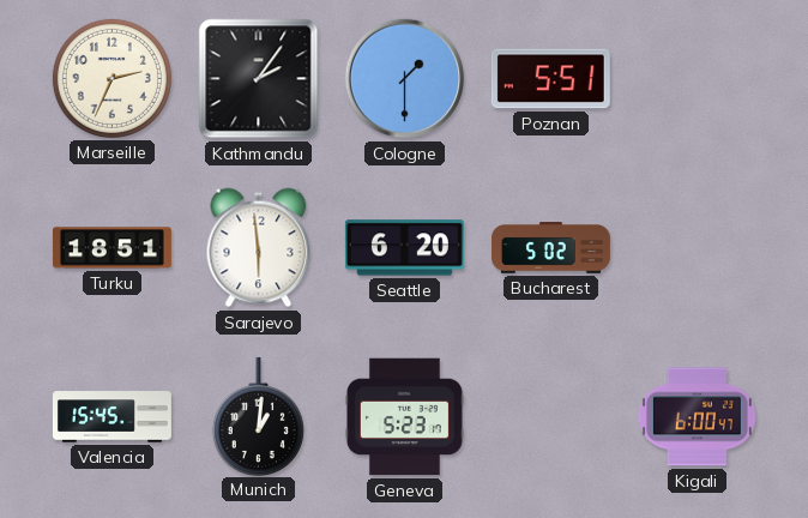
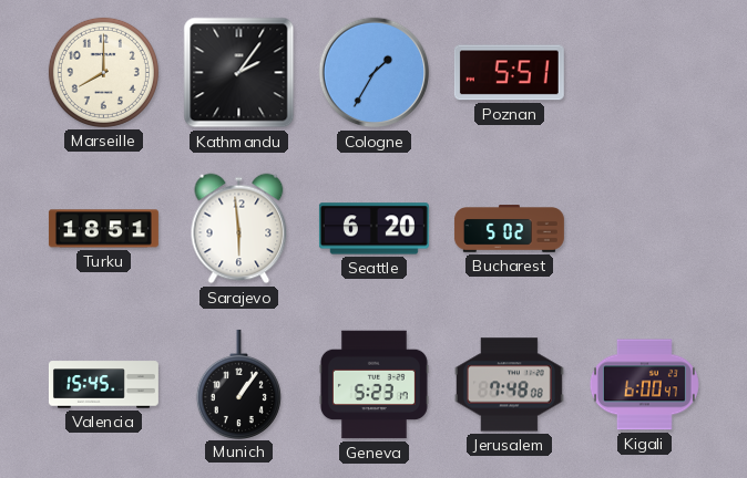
Marseille: 2:34 -> 8:00
Cologne: 1:30 -> 1:35
Munich: 1:01 -> 1:06
Jerusalem: none -> 7:48
